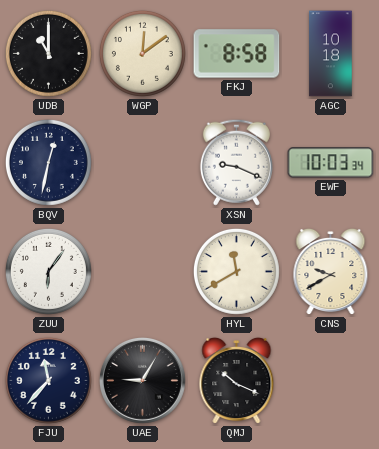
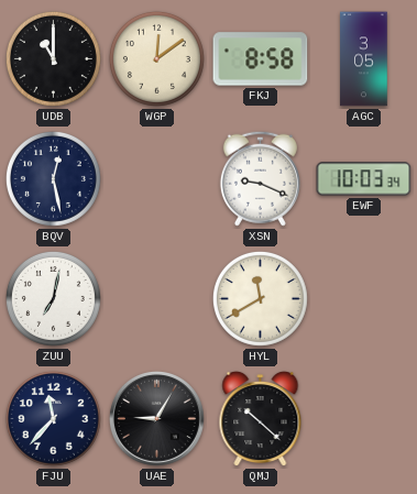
AGC: 10:18 -> 3:05
BQV: 12:32 -> 12:28
ZUU: 6:06 -> 7:02
CNS: 9:40 -> none
QMJ: 10:19 -> 10:22
